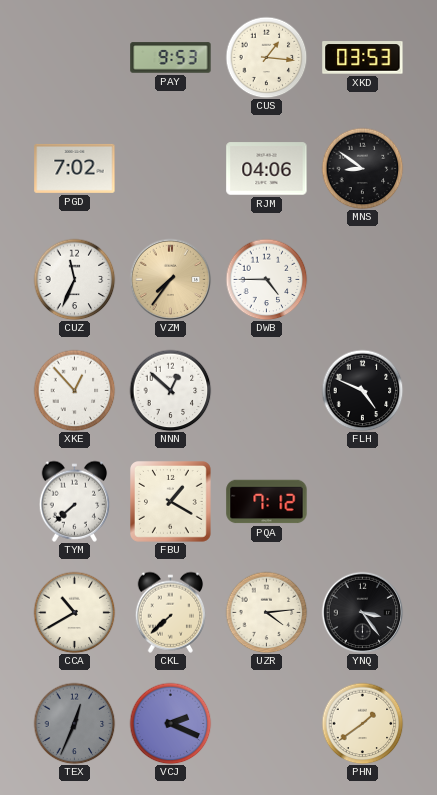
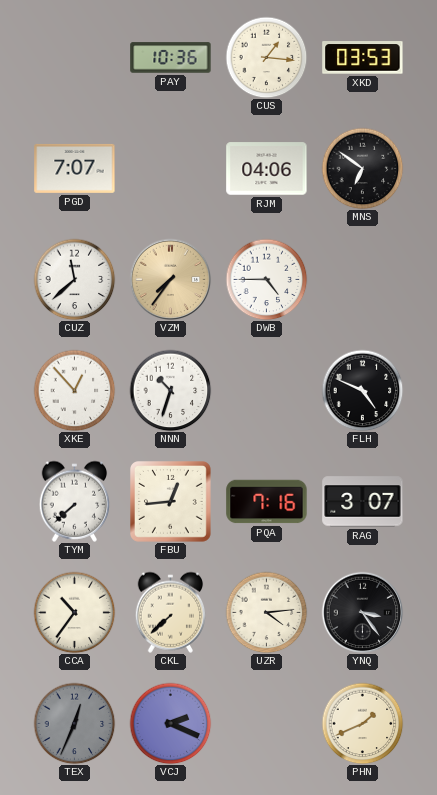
PAY: 9:53 -> 10:36
PGD: 7:02 -> 7:07
MNS: 8:51 -> 6:51
CUZ: 11:34 -> 11:38
NNN: 12:52 -> 10:33
FBU: 1:20 -> 12:44
PQA: 7:12 -> 7:16
RAG: none -> 3:07
CCA: 10:40 -> 10:36
PHN: 1:39 -> 1:41
